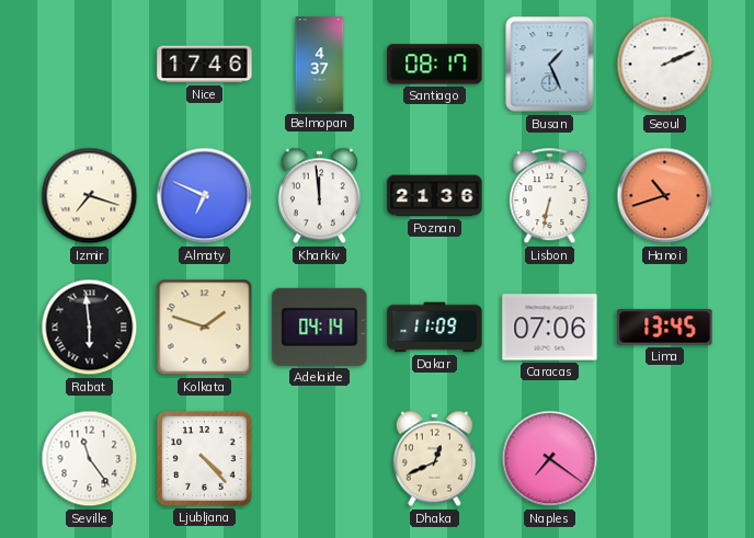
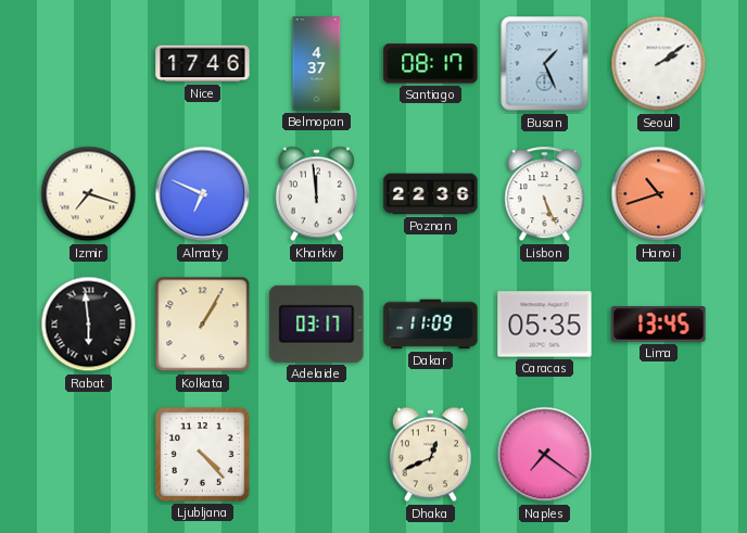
Seoul: 2:11 -> 2:09
Poznan: 21:36 -> 22:36
Lisbon: 6:32 -> 5:26
Kolkata: 1:48 -> 1:05
Adelaide: 04:14 -> 03:17
Caracas: 07:06 -> 05:35
Seville: 11:24 -> none
